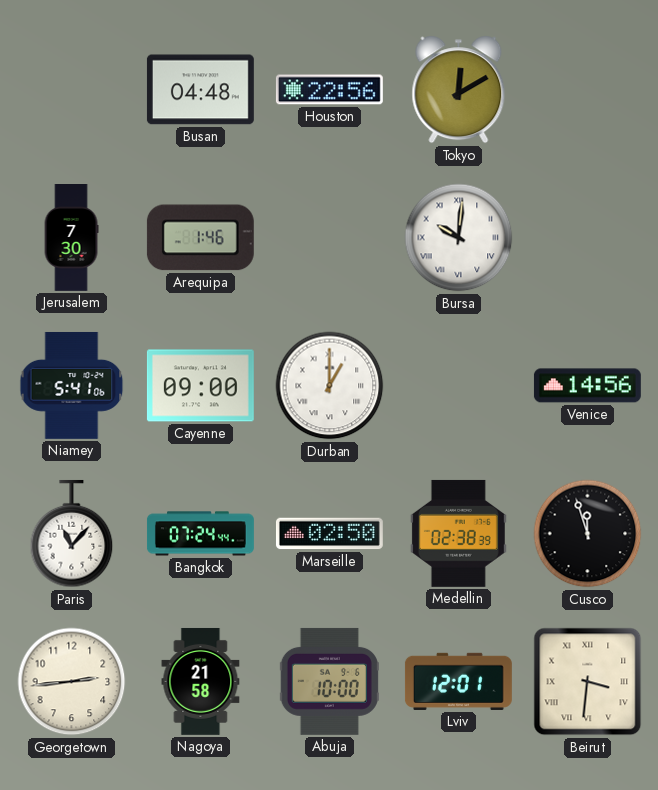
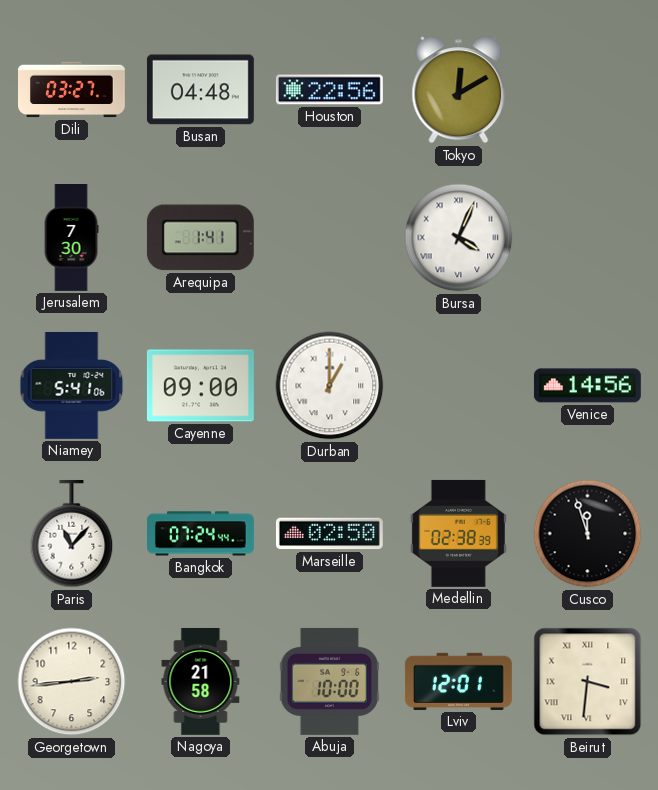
Dili: none -> 03:27
Arequipa: 1:46 -> 1:41
Bursa: 10:01 -> 4:04
